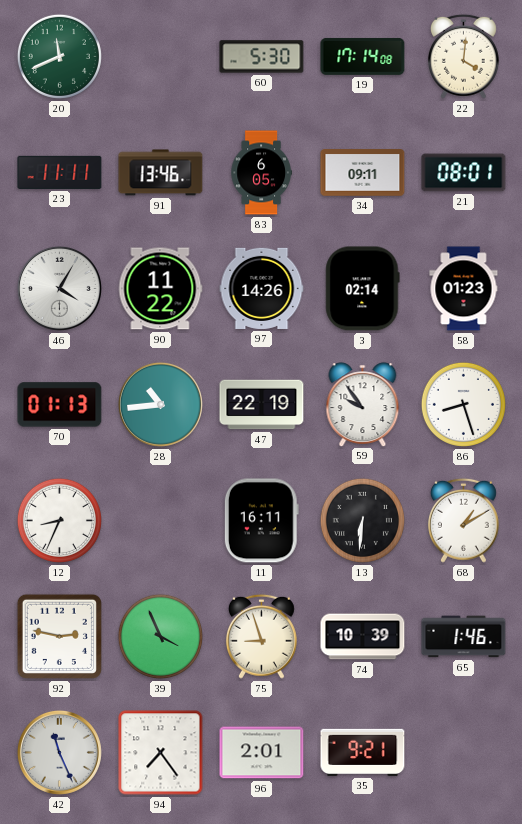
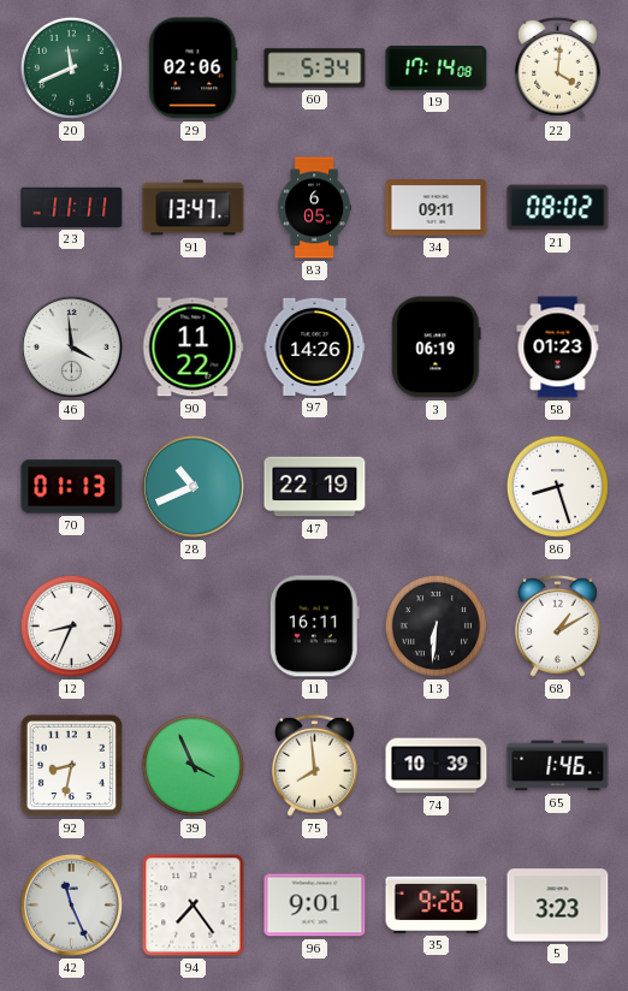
29: none -> 02:06
60: 5:30 -> 5:34
91: 13:46 -> 13:47
21: 08:01 -> 08:02
46: 4:05 -> 3:59
3: 02:14 -> 06:19
28: 10:44 -> 10:41
59: 9:54 -> none
92: 2:47 -> 8:32
75: 8:57 -> 7:59
96: 2:01 -> 9:01
35: 9:21 -> 9:26
5: none -> 3:23
